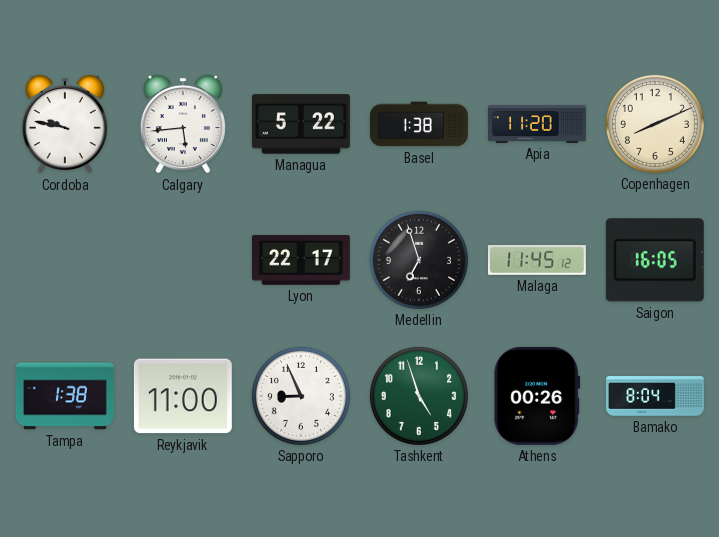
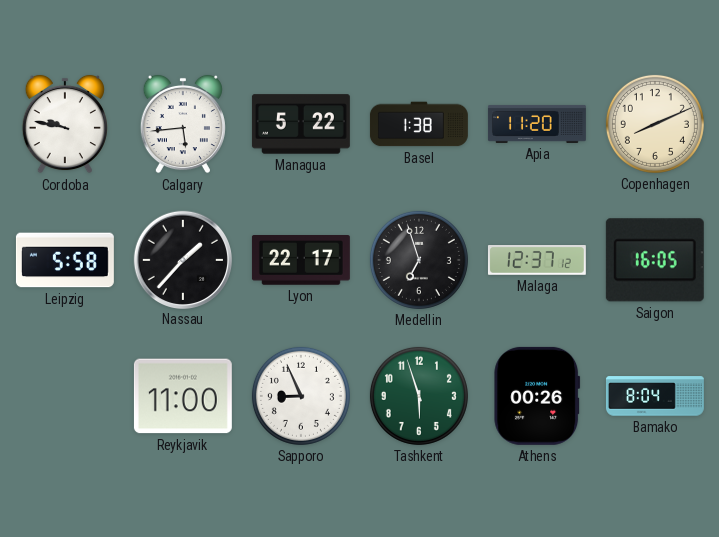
Leipzig: none -> 5:58
Nassau: none -> 1:37
Malaga: 11:45 -> 12:37
Tampa: 1:38 -> none
Tashkent: 4:57 -> 5:57
